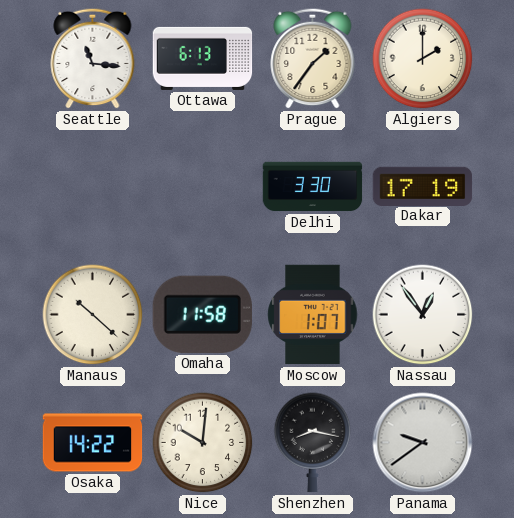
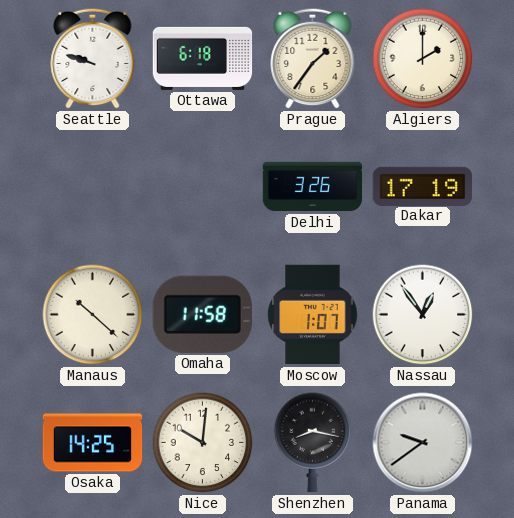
Seattle: 11:16 -> 9:48
Ottawa: 6:13 -> 6:18
Delhi: 3:30 -> 3:26
Osaka: 14:22 -> 14:25
